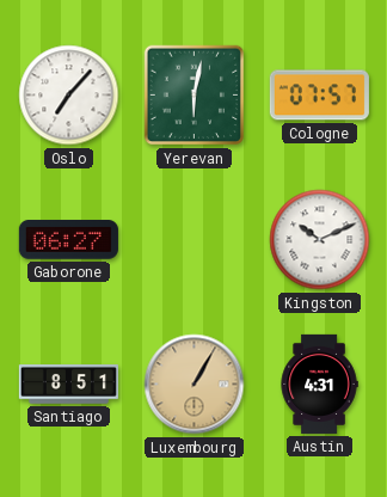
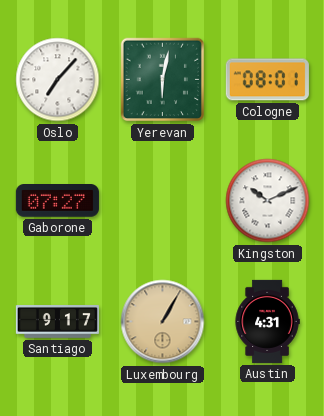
Cologne: 07:57 -> 08:01
Gaborone: 06:27 -> 07:27
Santiago: 8:51 -> 9:17
